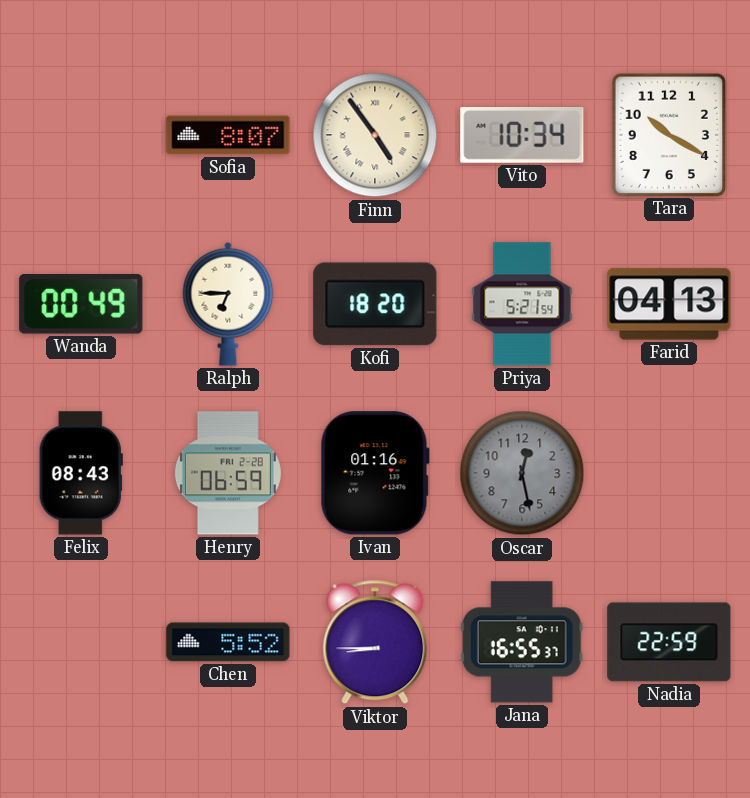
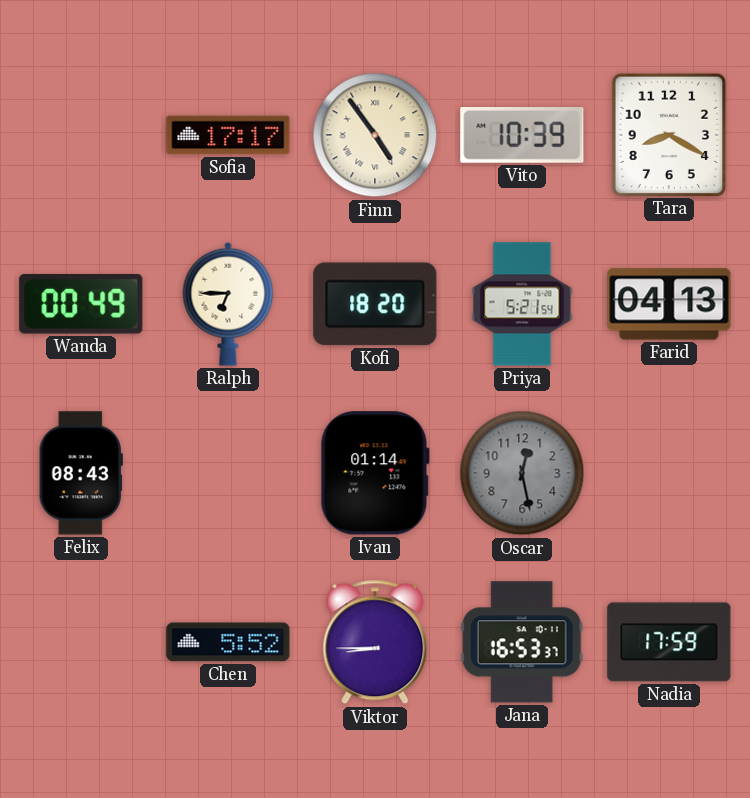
Sofia: 8:07 -> 17:17
Vito: 10:34 -> 10:39
Tara: 10:20 -> 8:20
Henry: 06:59 -> none
Ivan: 01:16 -> 01:14
Jana: 16:55 -> 16:53
Nadia: 22:59 -> 17:59
